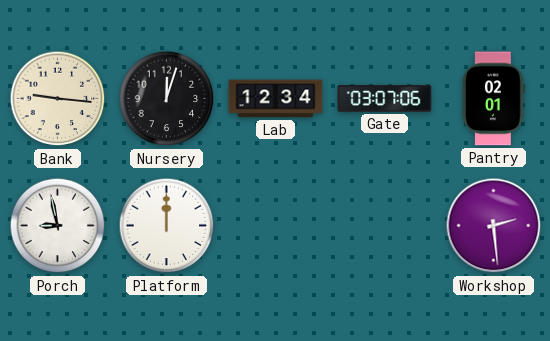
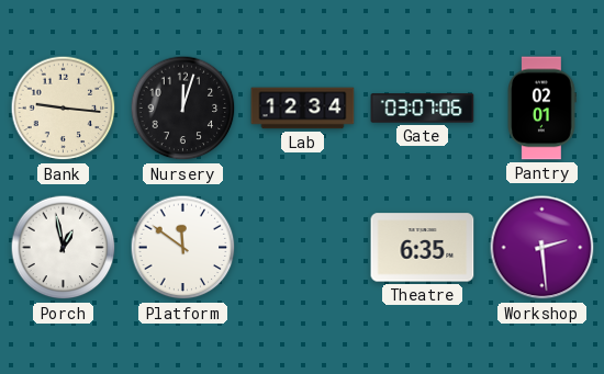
Porch: 8:58 -> 12:58
Platform: 12:00 -> 11:51
Theatre: none -> 6:35
